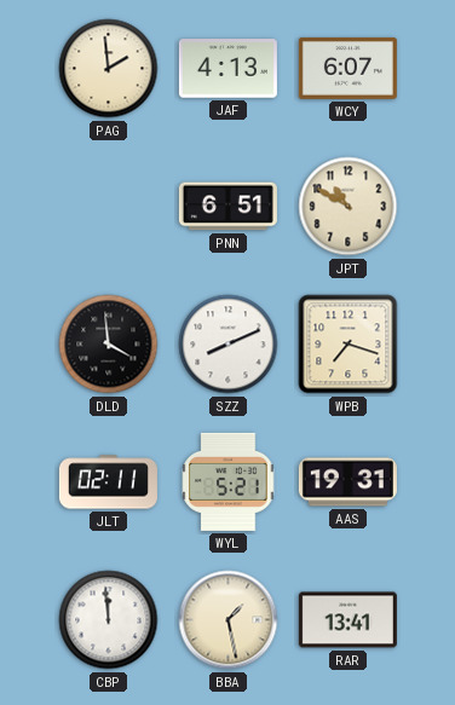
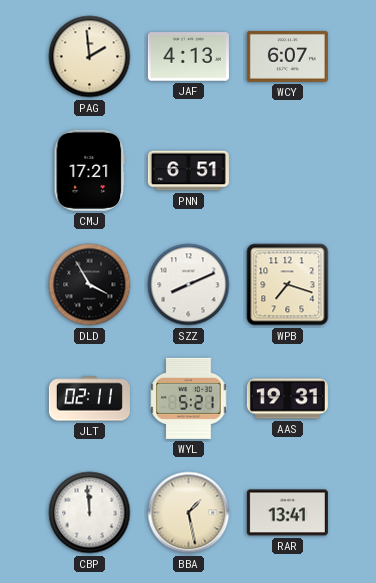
CMJ: none -> 17:21
JPT: 10:50 -> none
DLD: 3:59 -> 3:55
